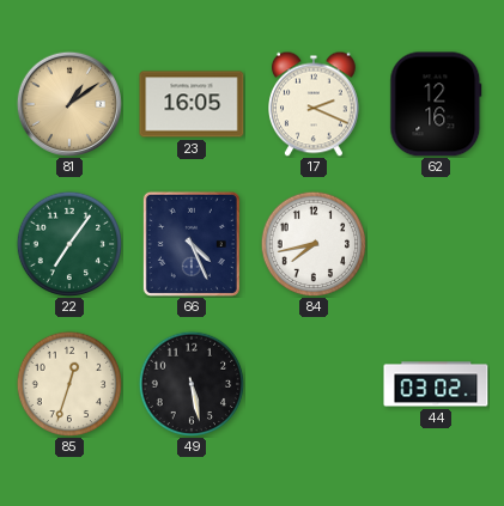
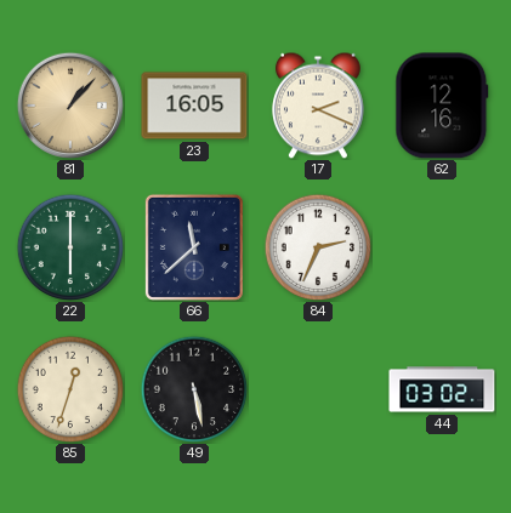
81: 1:09 -> 1:07
22: 7:06 -> 6:00
66: 4:26 -> 11:38
84: 7:43 -> 2:34
